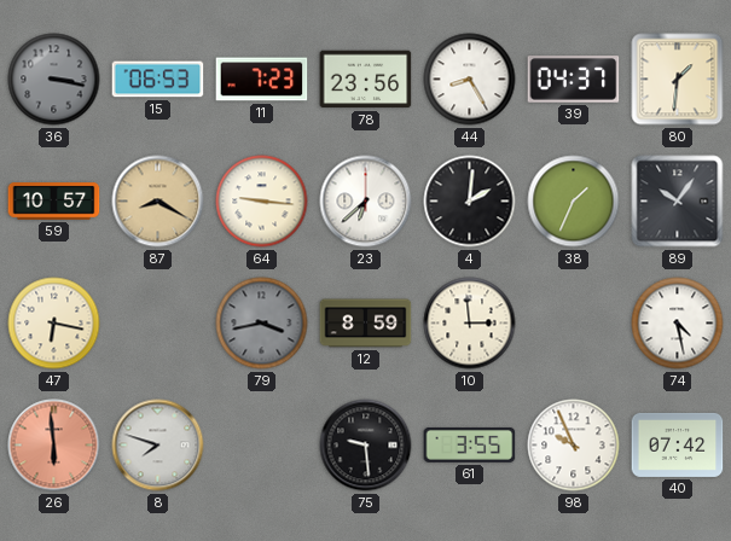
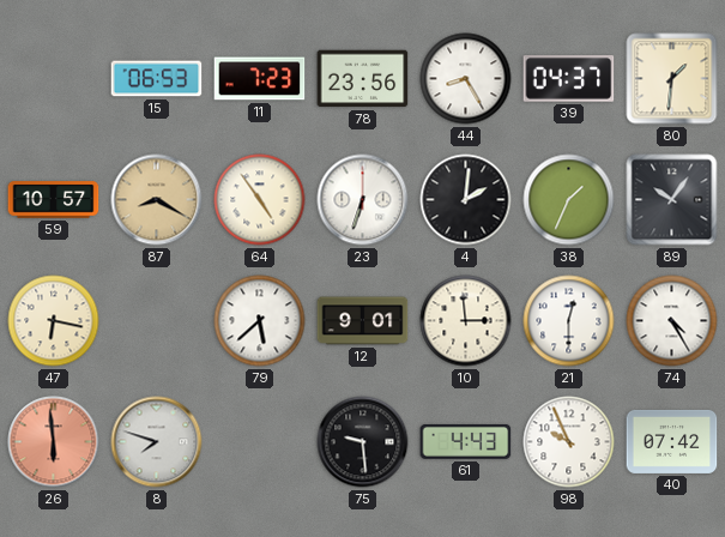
36: 3:17 -> none
64: 9:16 -> 4:54
23: 6:38 -> 6:33
79: 3:43 -> 5:38
79 dial: grey -> white
12: 8:59 -> 9:01
21: none -> 12:30
74: 4:28 -> 4:25
61: 3:55 -> 4:43
